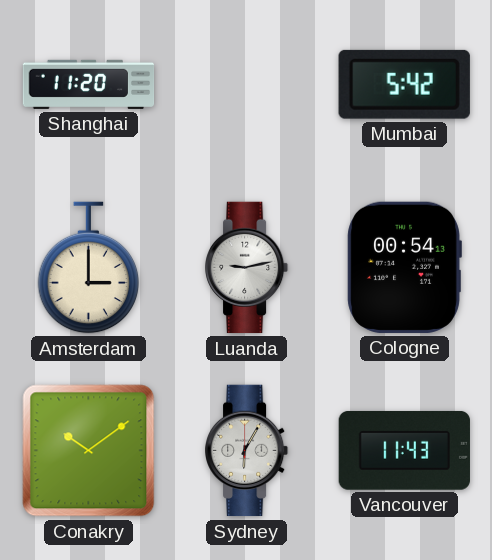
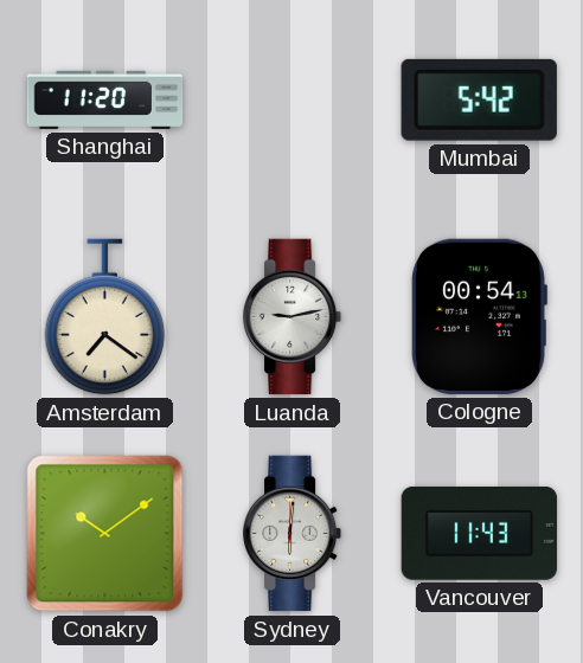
Amsterdam: 3:00 -> 7:21
Sydney: 6:05 -> 6:01
